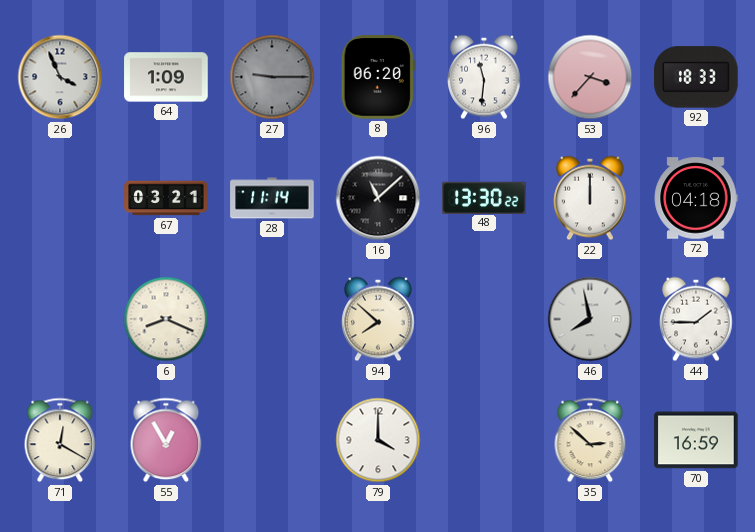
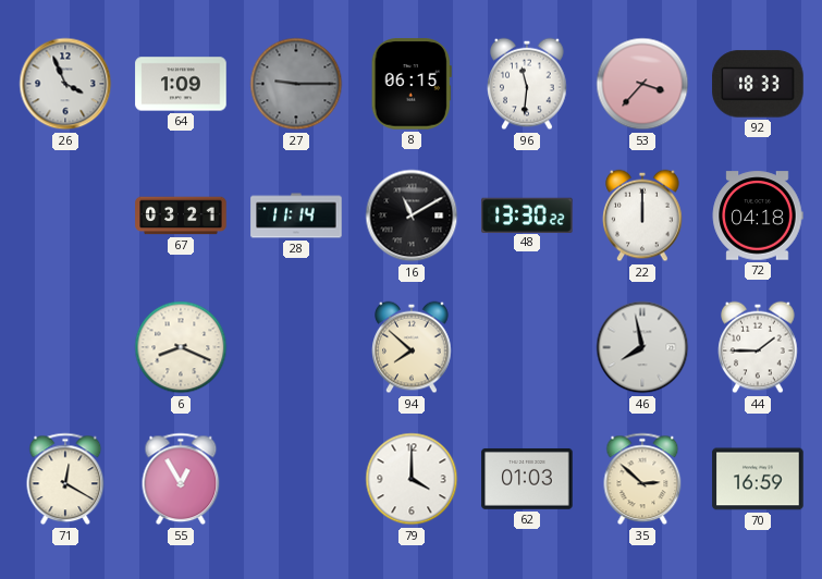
8: 06:20 -> 06:15
16: 11:08 -> 11:10
62: none -> 01:03
